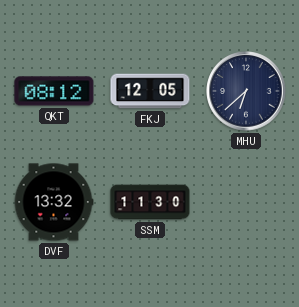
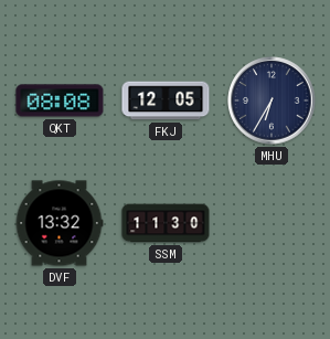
QKT: 08:12 -> 08:08
MHU: 6:38 -> 6:35
